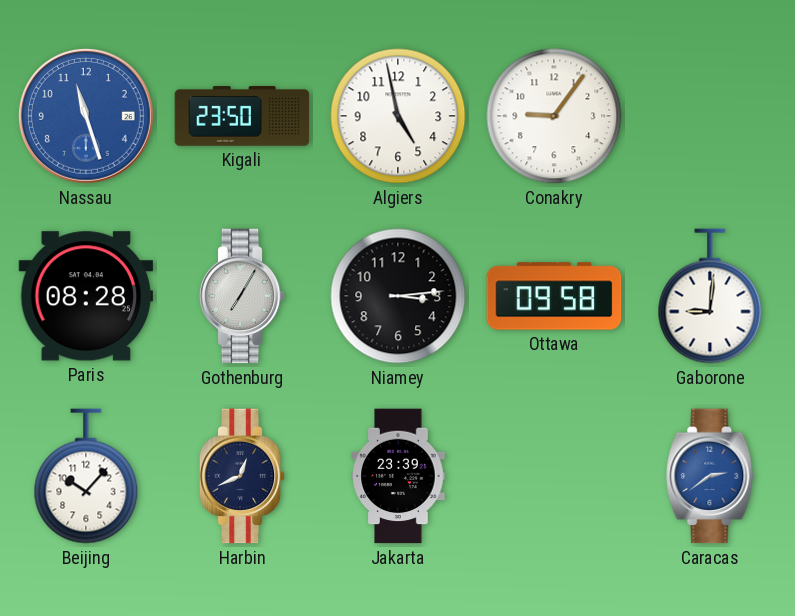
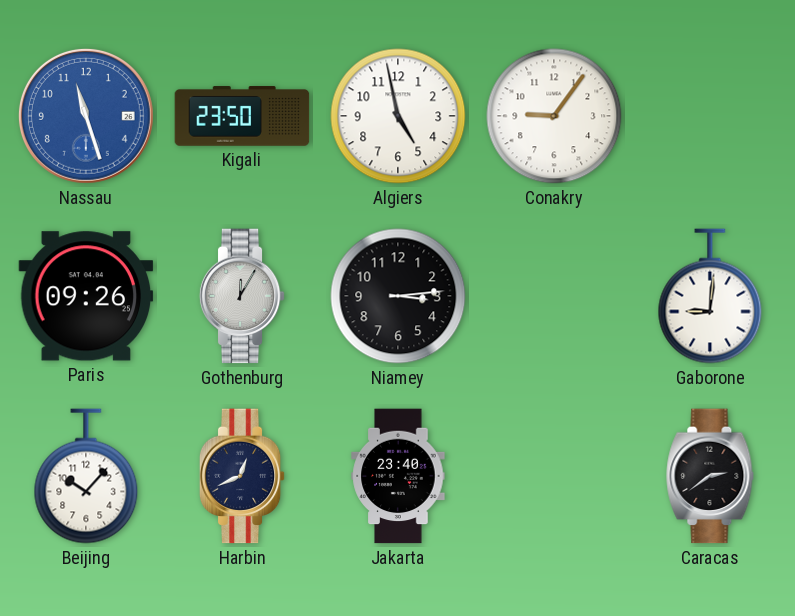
Paris: 08:28 -> 09:26
Gothenburg: 7:05 -> 12:05
Ottawa: 09:58 -> none
Jakarta: 23:39 -> 23:40
Caracas dial: blue -> black
